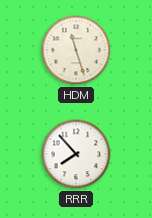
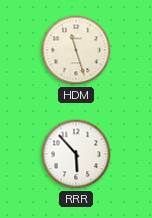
RRR: 7:53 -> 5:53
